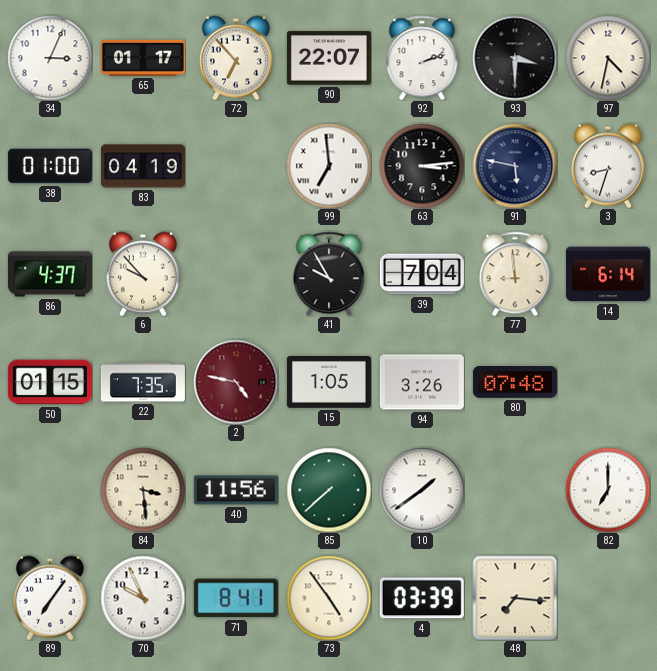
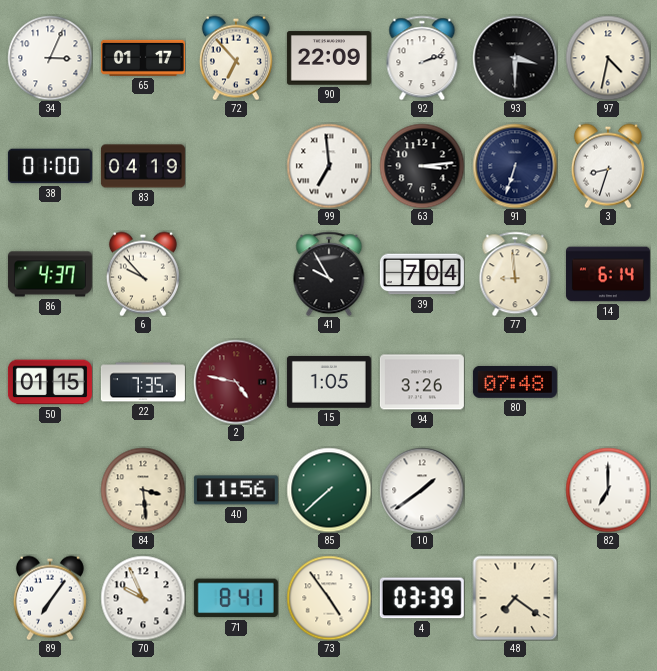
90: 22:07 -> 22:09
91: 5:47 -> 6:33
48: 7:16 -> 7:21
